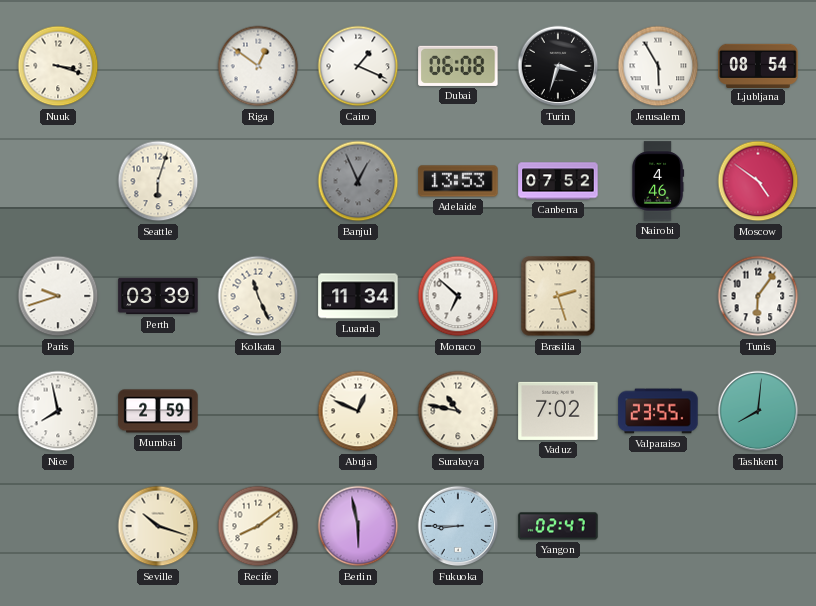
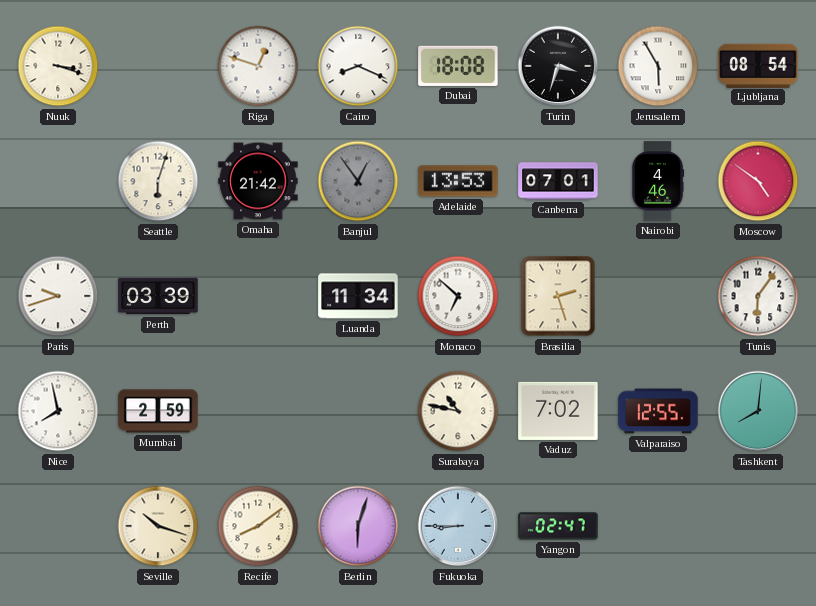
Riga: 12:51 -> 12:48
Cairo: 1:19 -> 8:19
Dubai: 06:08 -> 18:08
Omaha: none -> 21:42
Banjul: 12:56 -> 12:54
Canberra: 07:52 -> 07:01
Kolkata: 11:26 -> none
Abuja: 12:49 -> none
Valparaiso: 23:55 -> 12:55
Berlin: 5:58 -> 6:03
